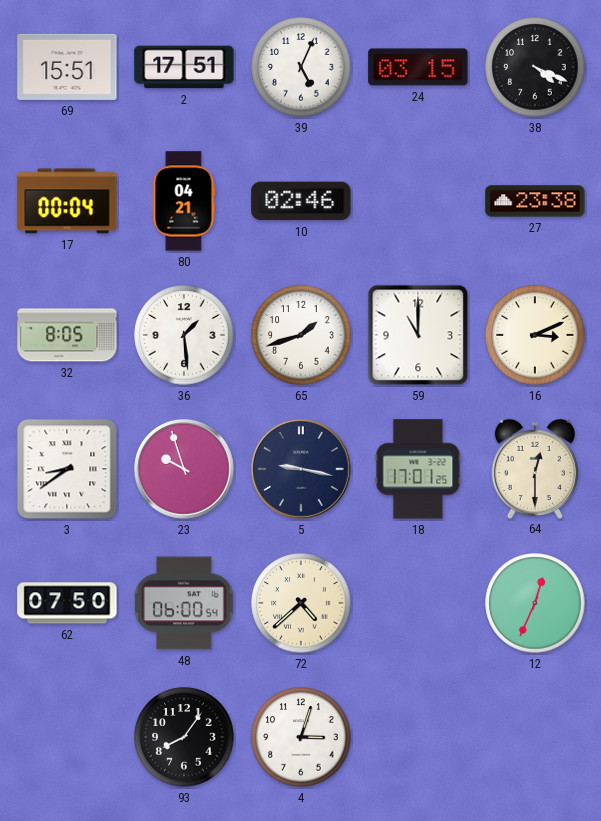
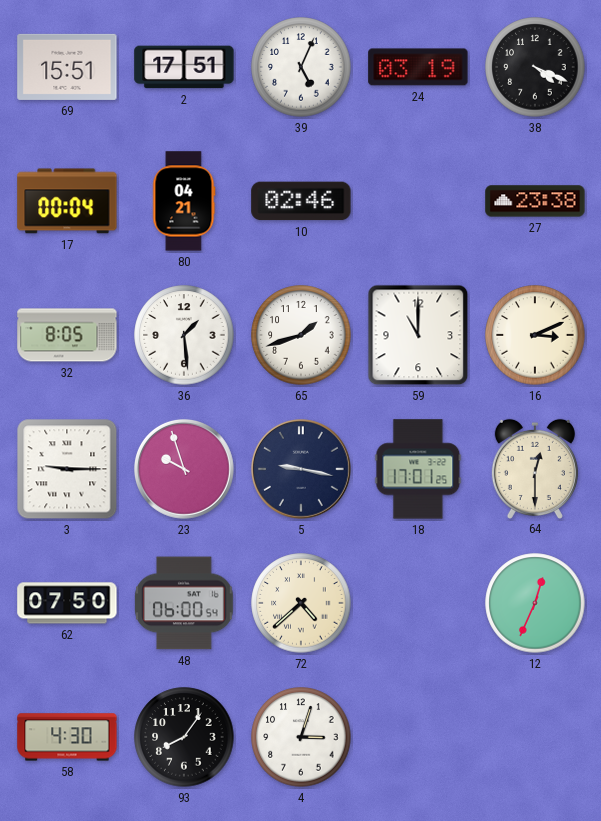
24: 03:15 -> 03:19
3: 8:39 -> 9:15
58: none -> 4:30
